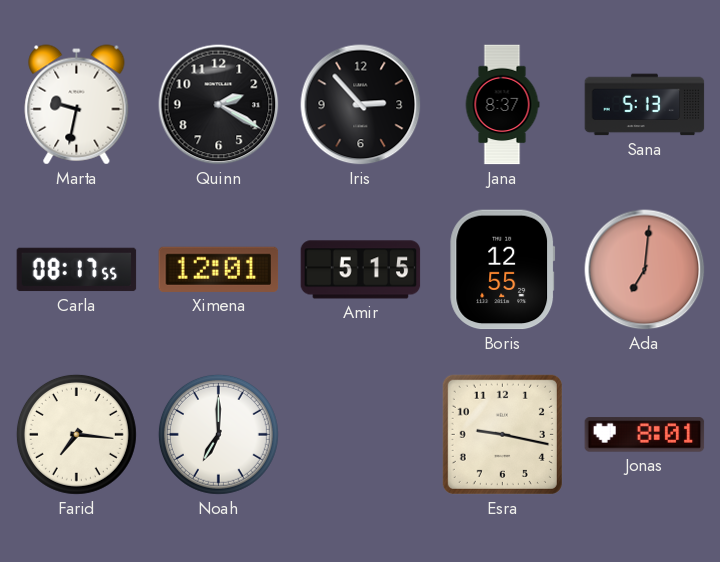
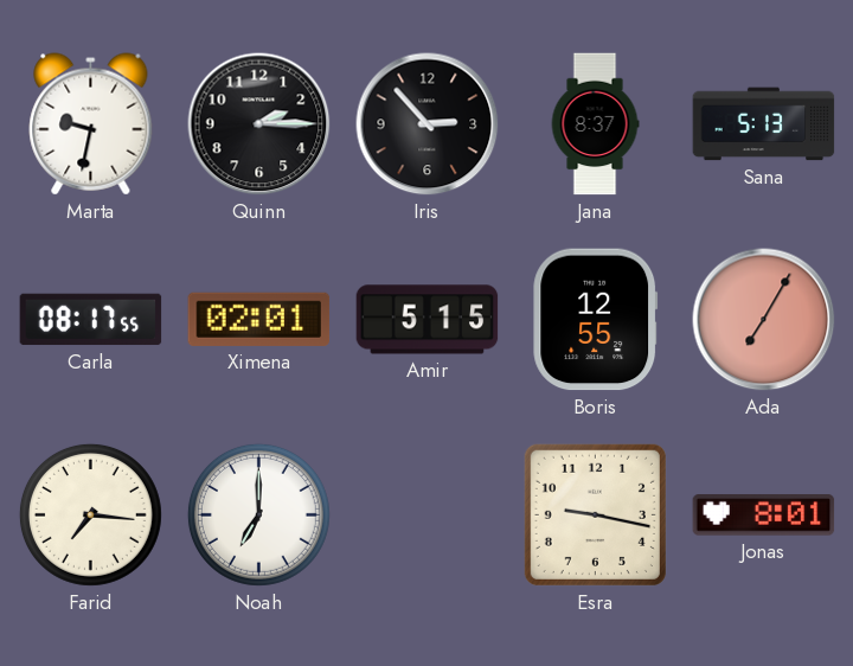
Quinn: 2:20 -> 2:15
Ximena: 12:01 -> 02:01
Ada: 7:01 -> 7:05
